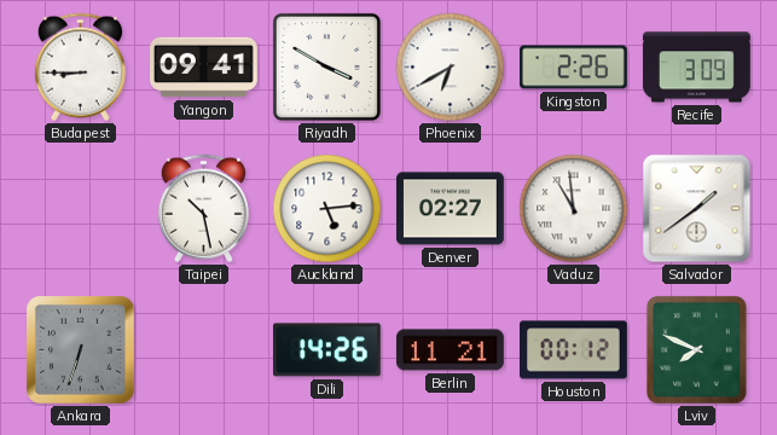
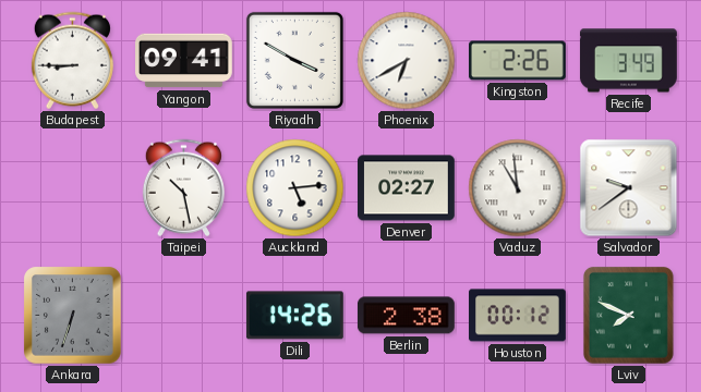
Recife: 3:09 -> 3:49
Salvador: 1:39 -> 9:39
Berlin: 11:21 -> 2:38
